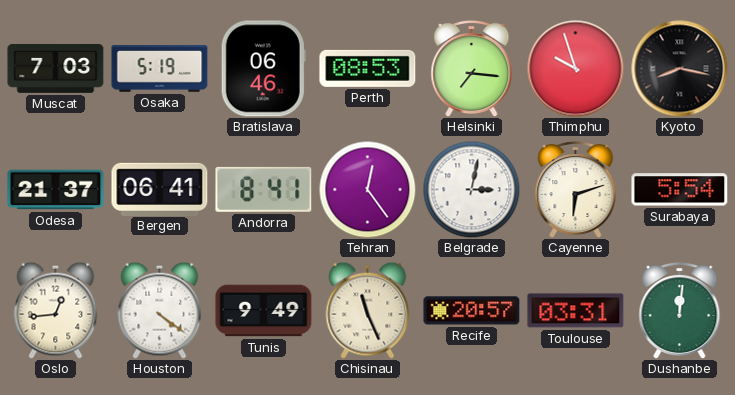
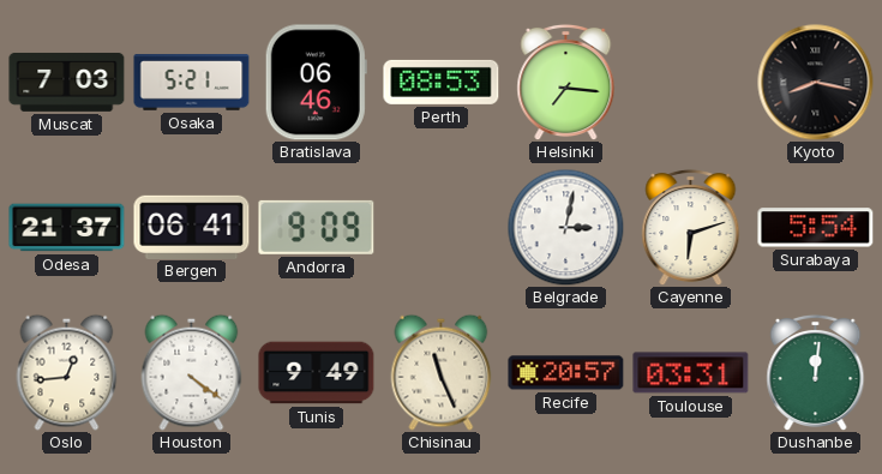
Osaka: 5:19 -> 5:21
Thimphu: 9:57 -> none
Andorra: 8:41 -> 9:09
Tehran: 12:24 -> none
